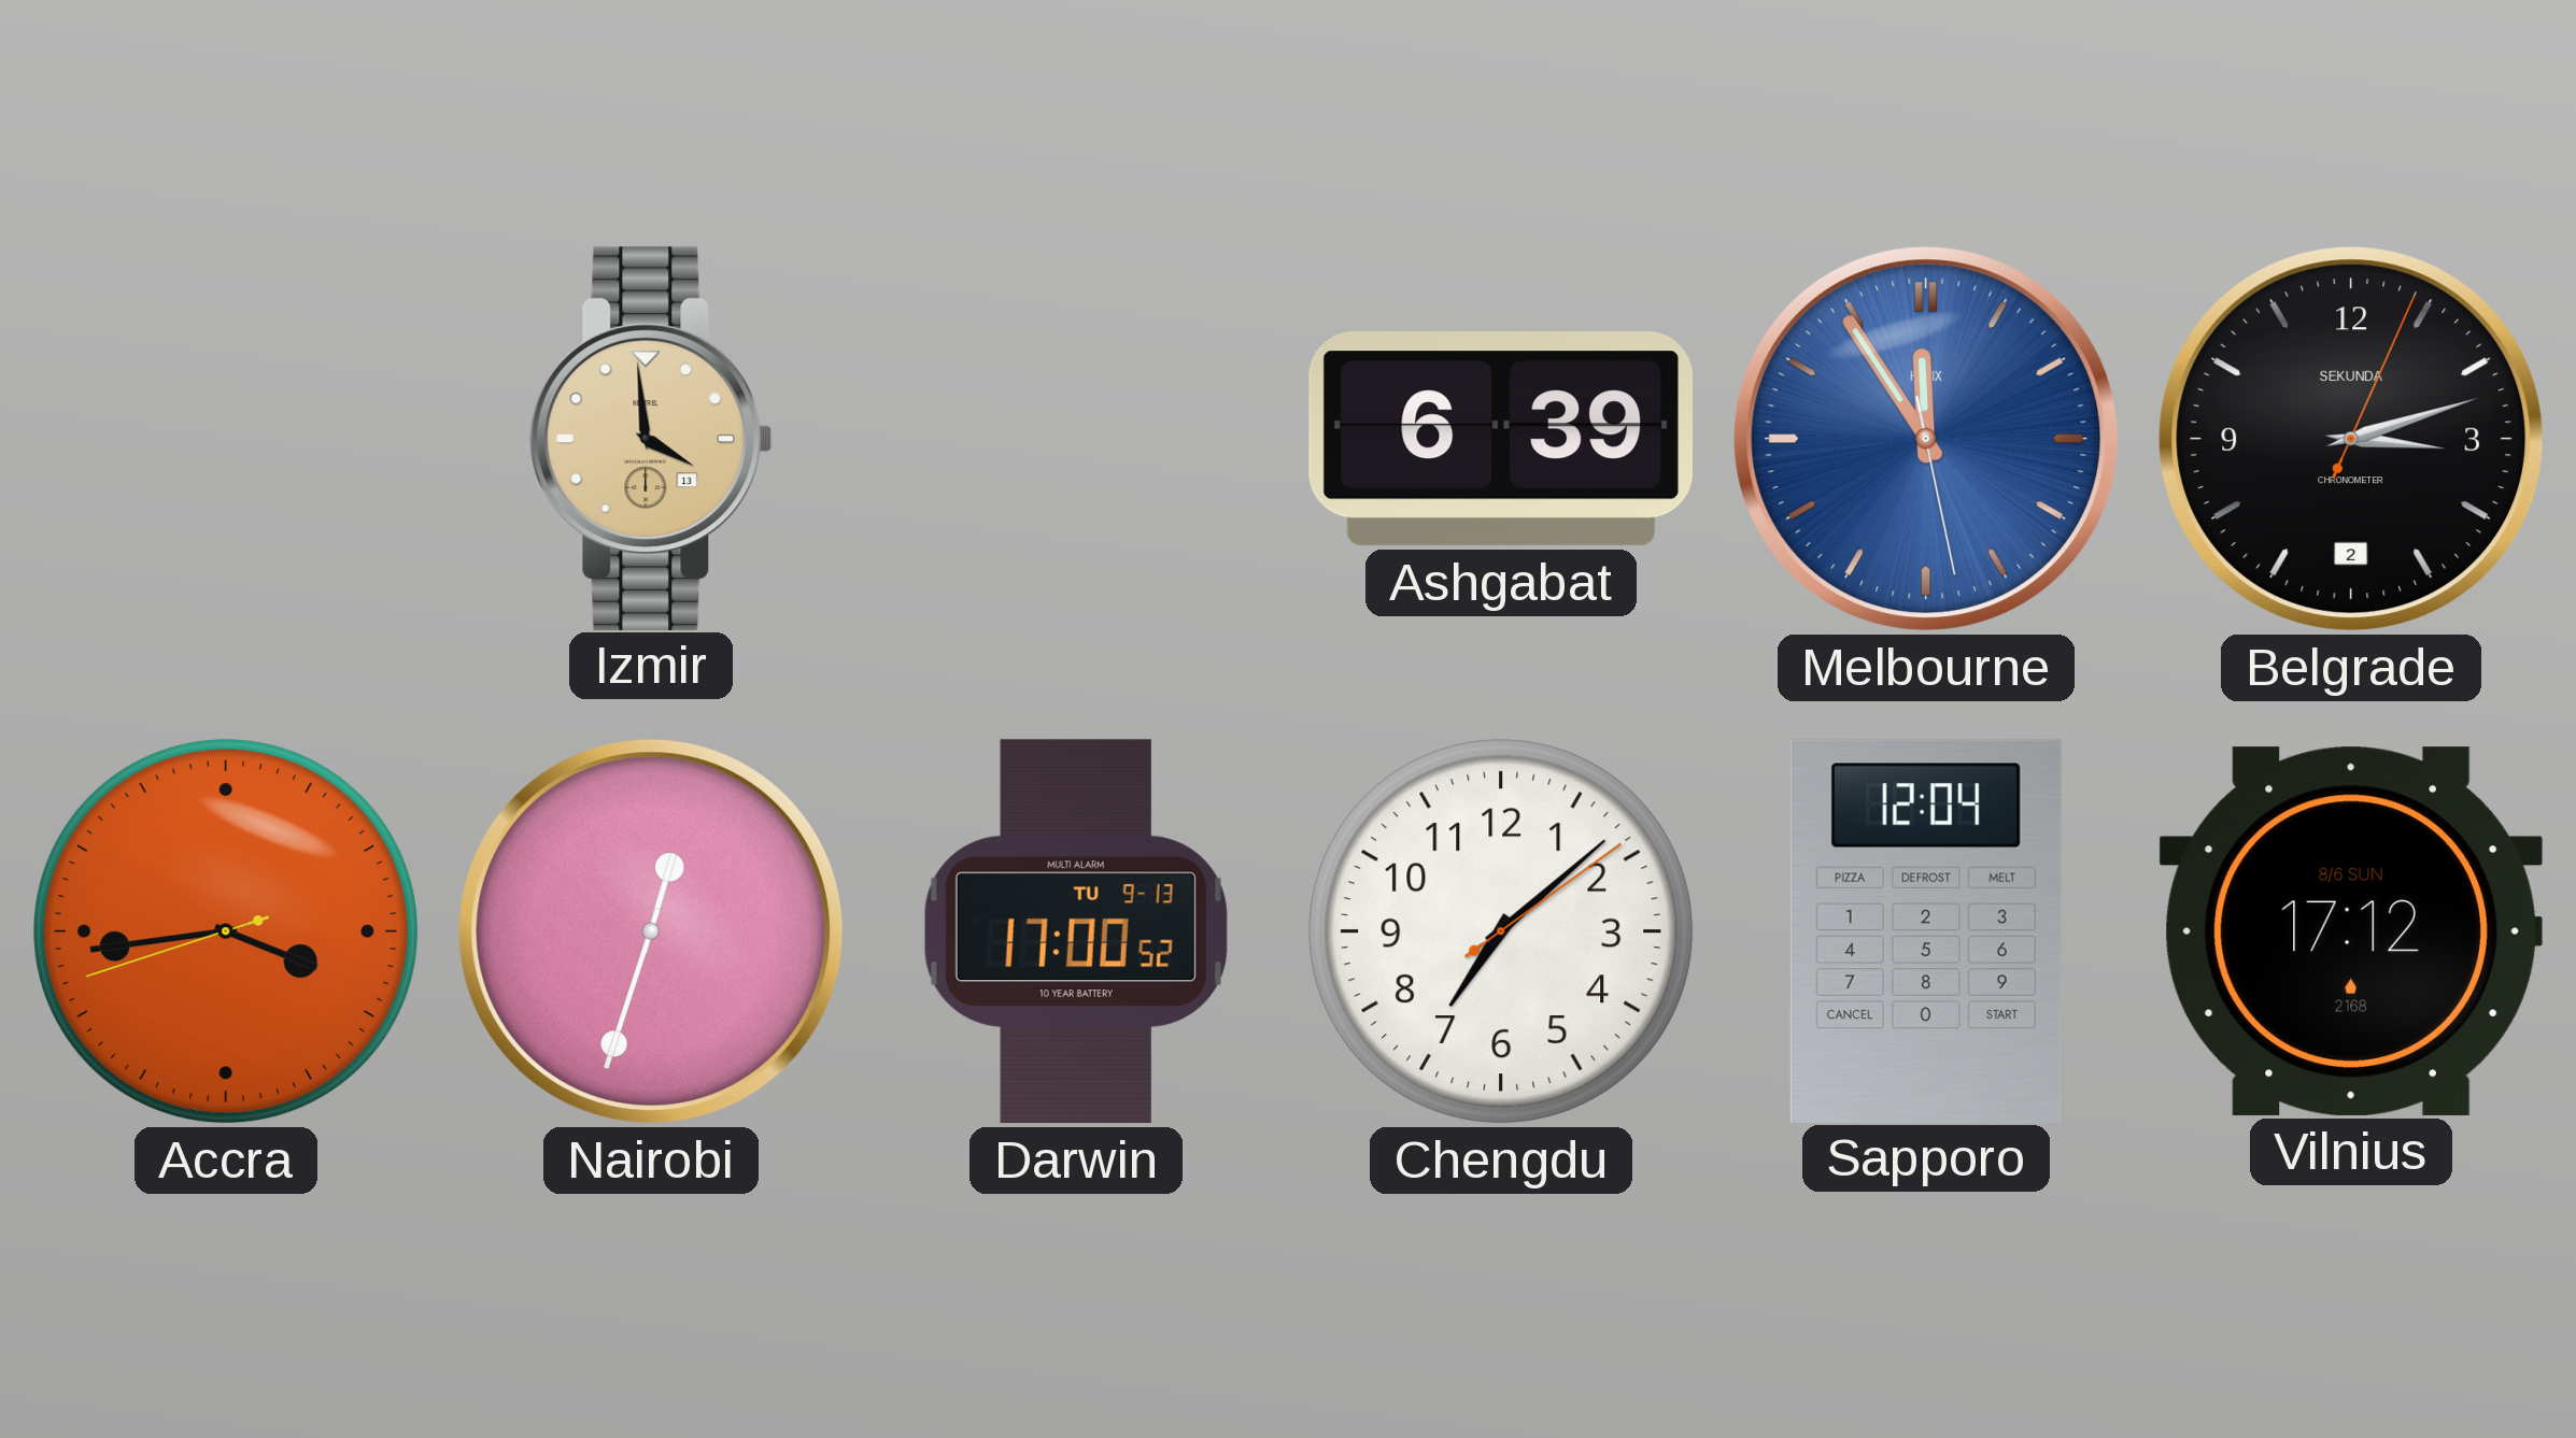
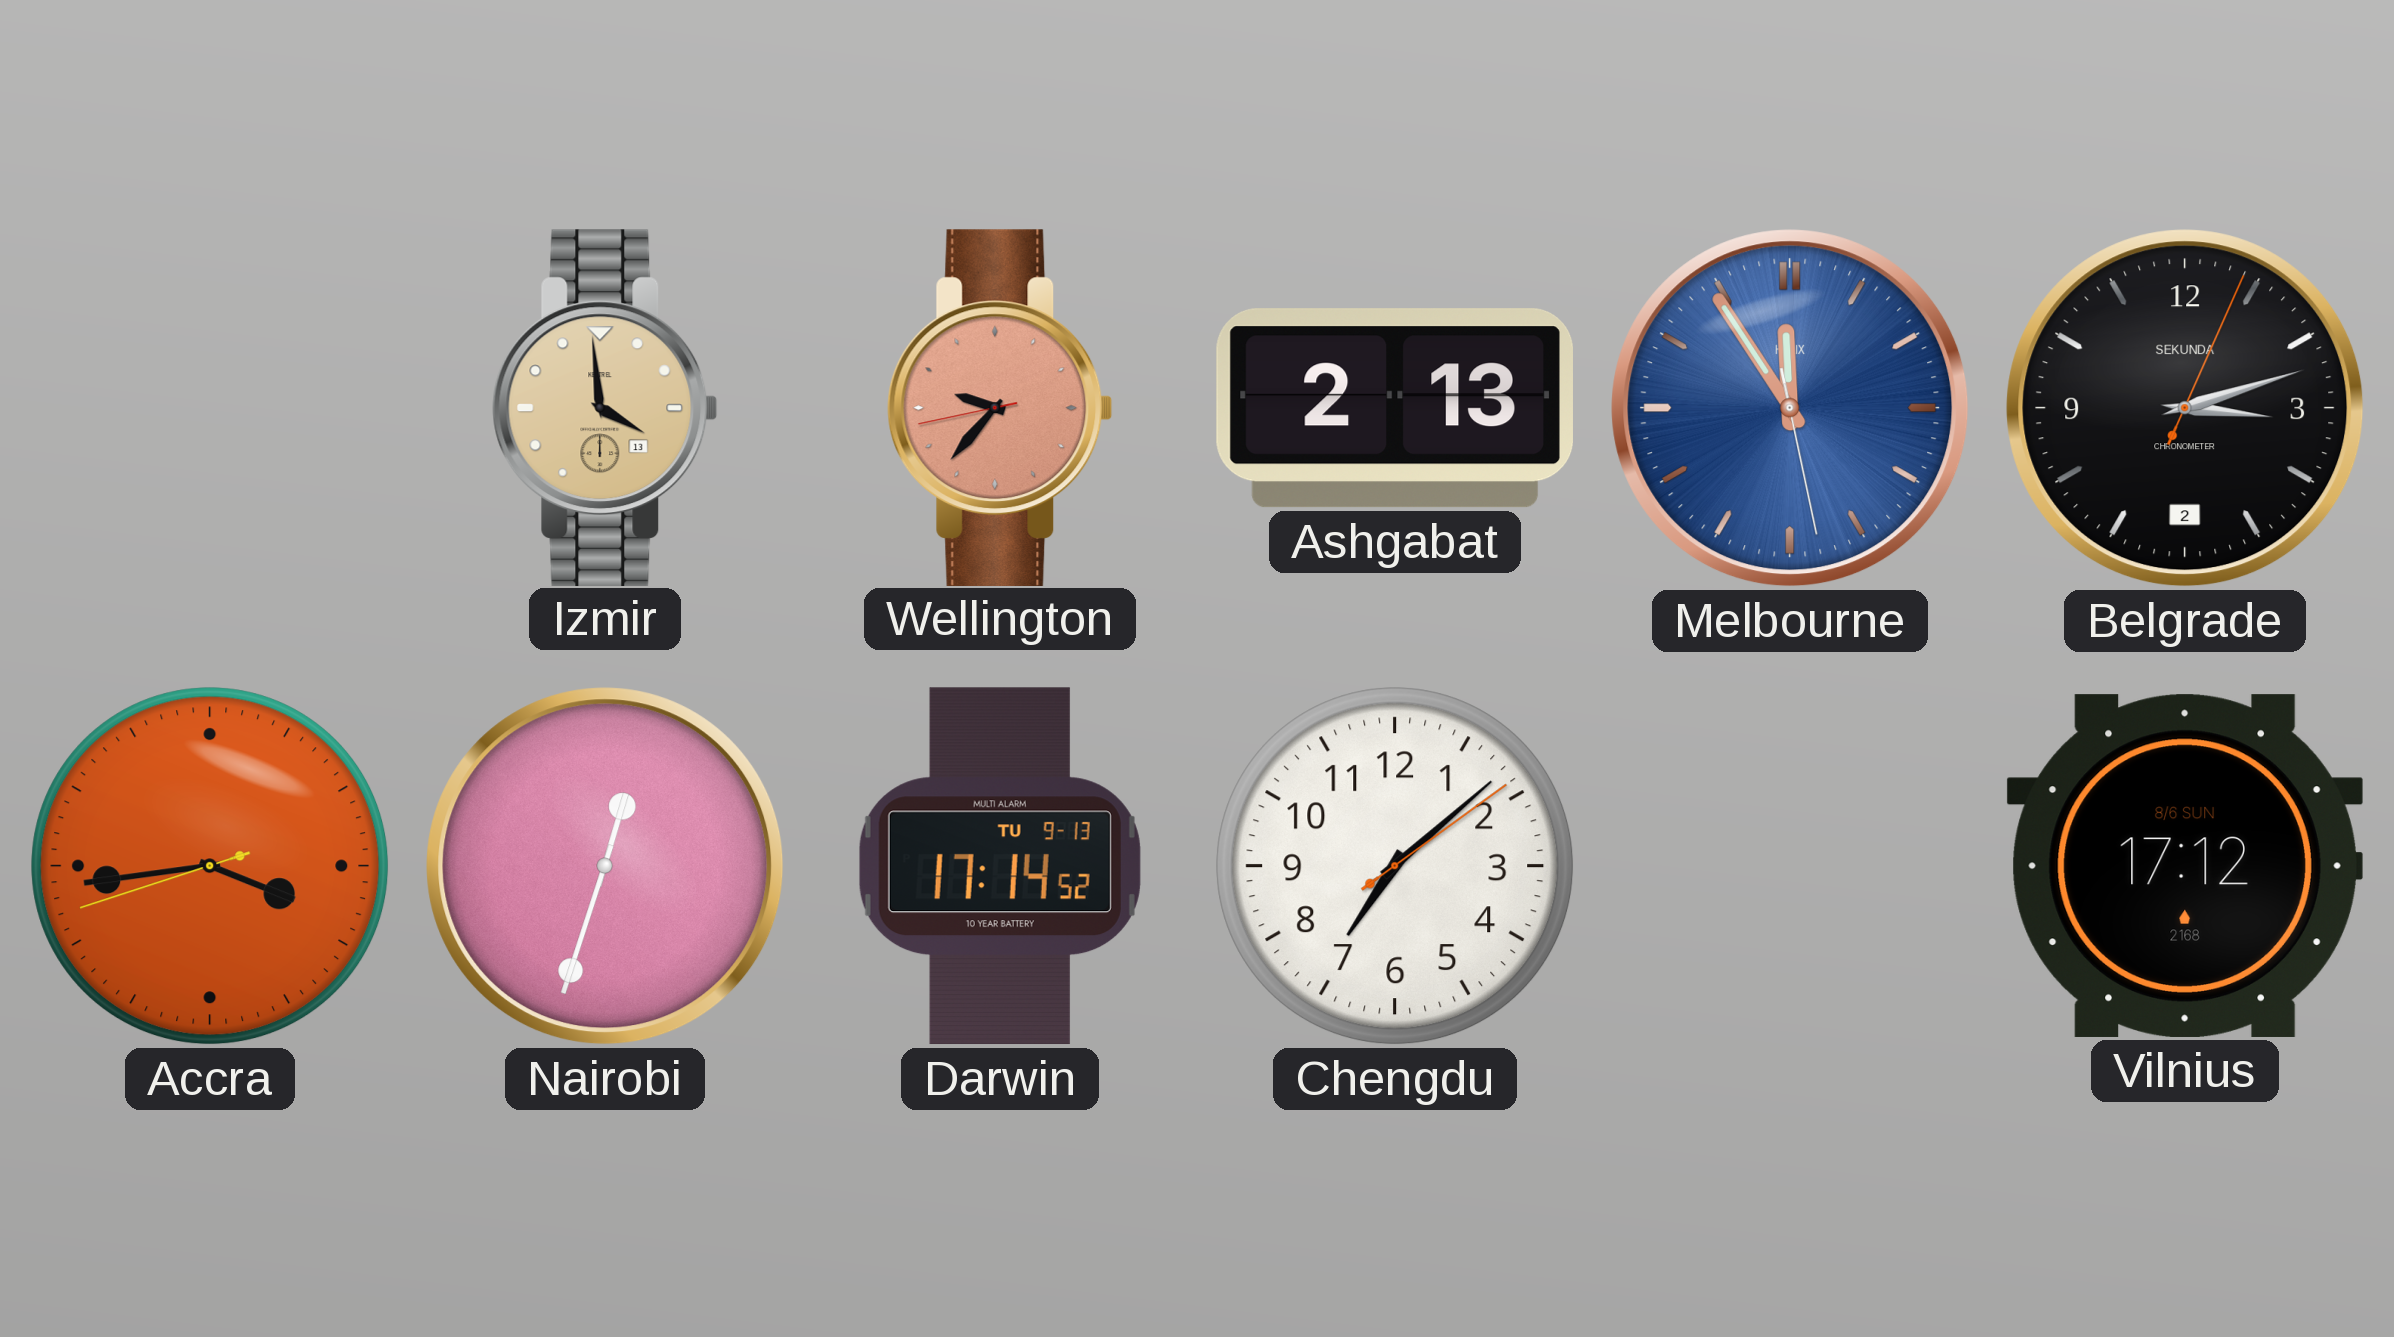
Wellington: none -> 9:36
Ashgabat: 6:39 -> 2:13
Darwin: 17:00 -> 17:14
Sapporo: 12:04 -> none
